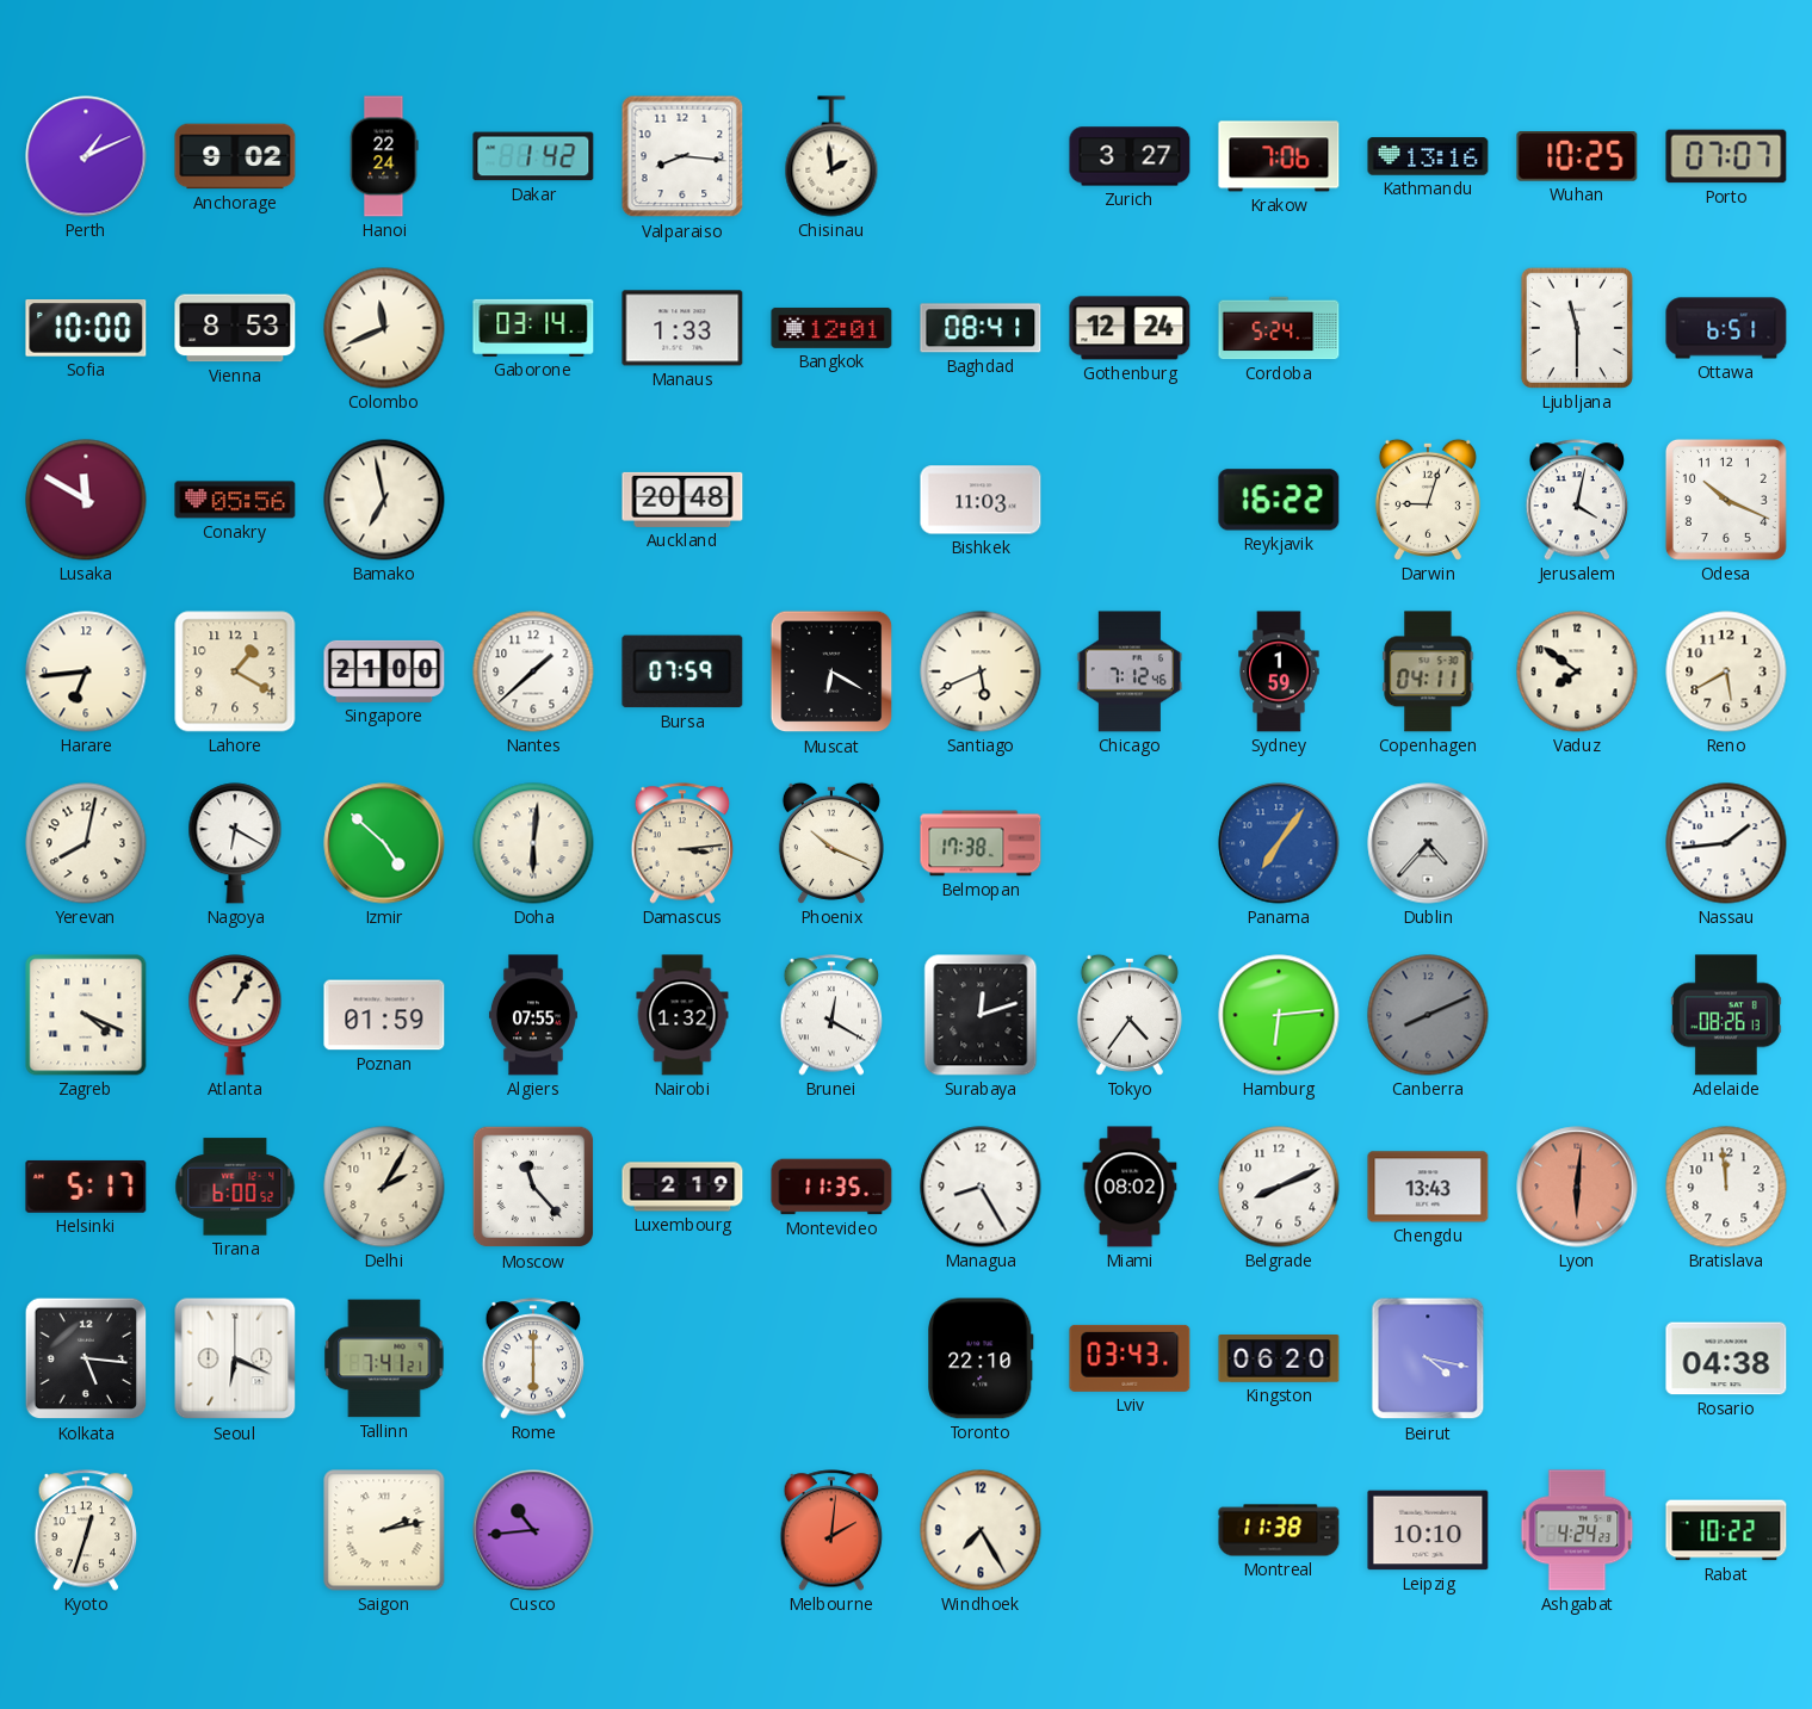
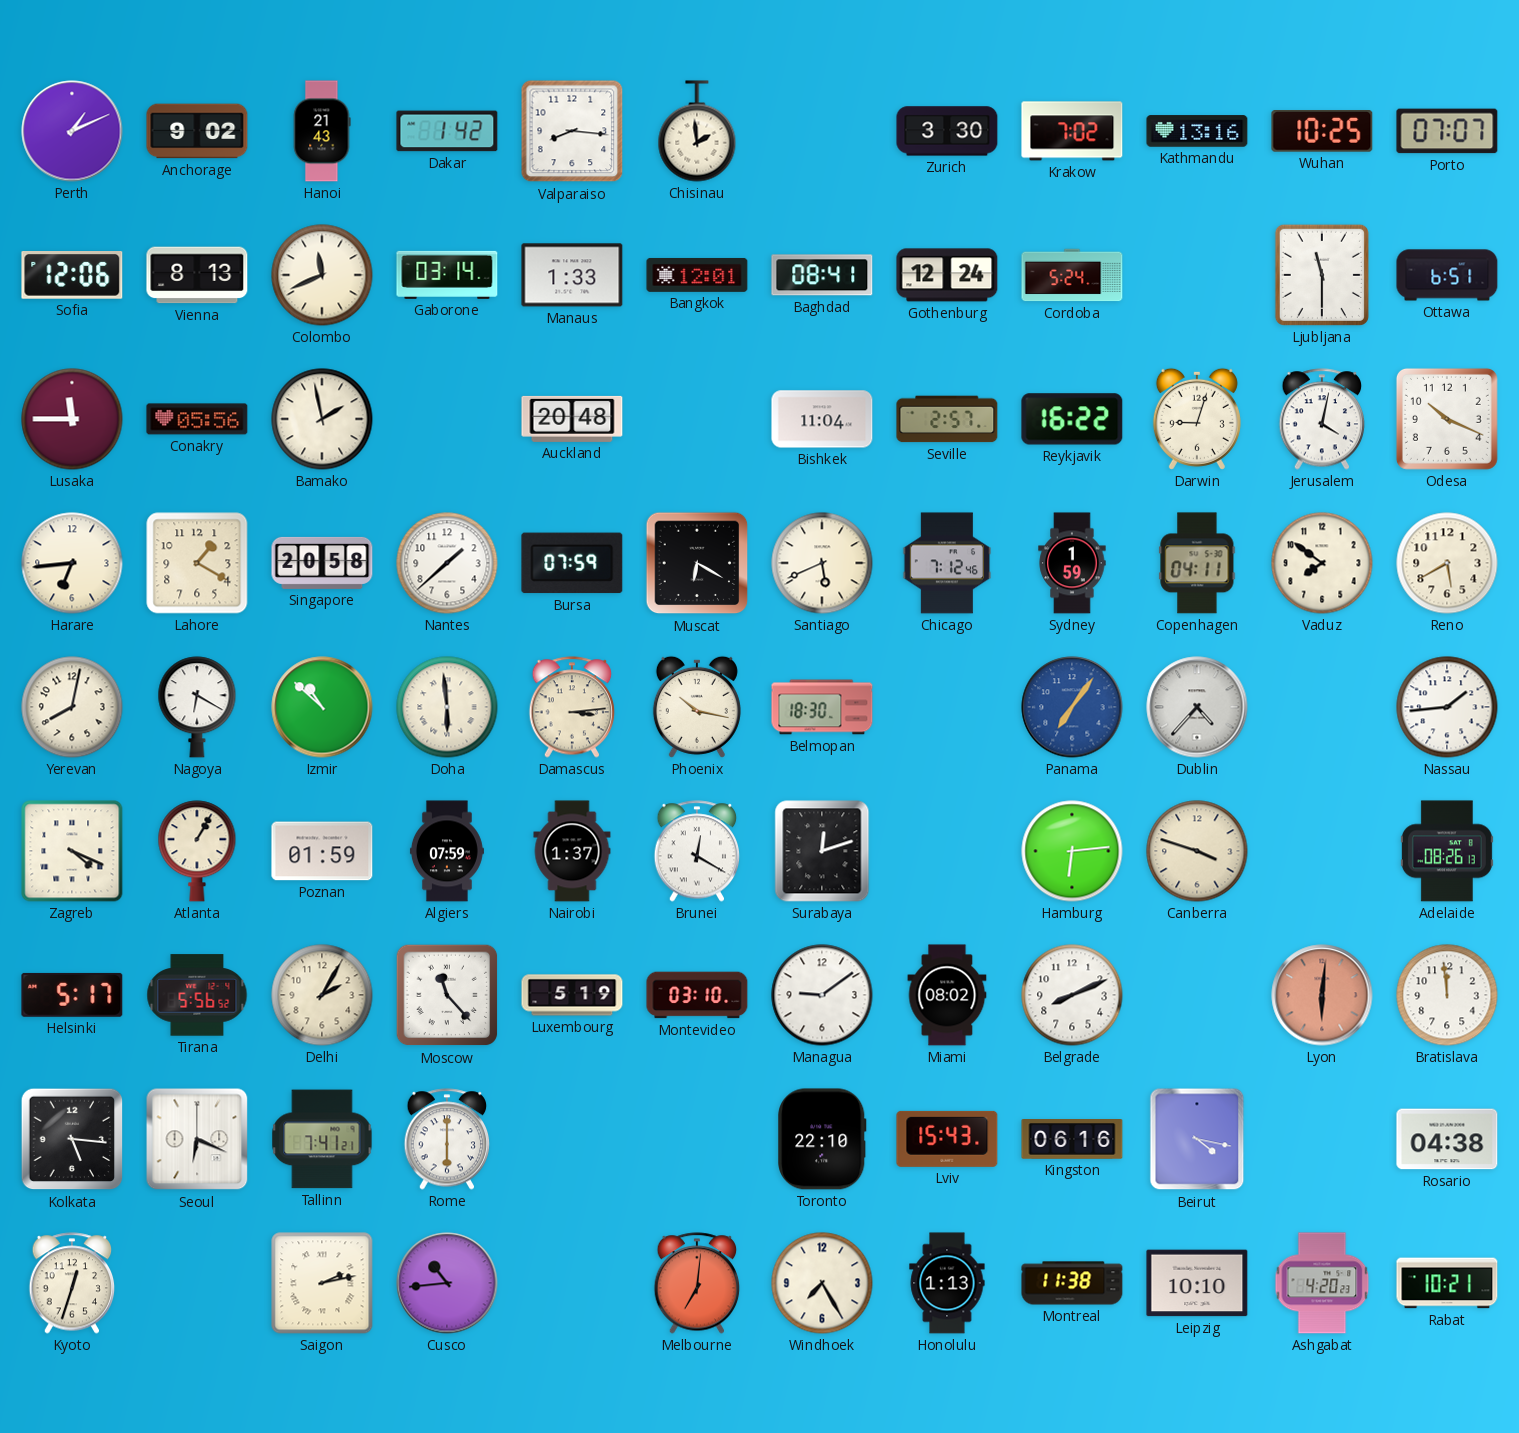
Hanoi: 22:24 -> 21:43
Zurich: 3:27 -> 3:30
Krakow: 7:06 -> 7:02
Sofia: 10:00 -> 12:06
Vienna: 8:53 -> 8:13
Lusaka: 11:50 -> 11:45
Bamako: 6:58 -> 1:58
Bishkek: 11:03 -> 11:04
Seville: none -> 2:57
Singapore: 21:00 -> 20:58
Izmir: 4:52 -> 10:52
Doha: 6:01 -> 5:59
Phoenix: 10:19 -> 10:17
Belmopan: 17:38 -> 18:30
Algiers: 07:55 -> 07:59
Nairobi: 1:32 -> 1:37
Tokyo: 4:36 -> none
Canberra: 8:11 -> 3:48
Canberra dial: grey -> cream
Tirana: 6:00 -> 5:56
Luxembourg: 2:19 -> 5:19
Montevideo: 11:35 -> 03:10
Managua: 8:25 -> 9:09
Chengdu: 13:43 -> none
Lviv: 03:43 -> 15:43
Kingston: 06:20 -> 06:16
Melbourne: 2:01 -> 7:01
Honolulu: none -> 1:13
Ashgabat: 4:24 -> 4:20
Rabat: 10:22 -> 10:21
